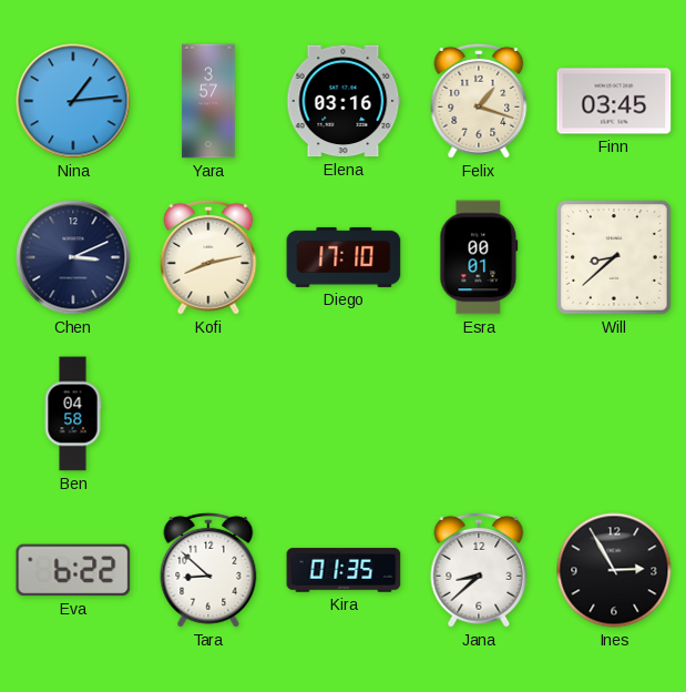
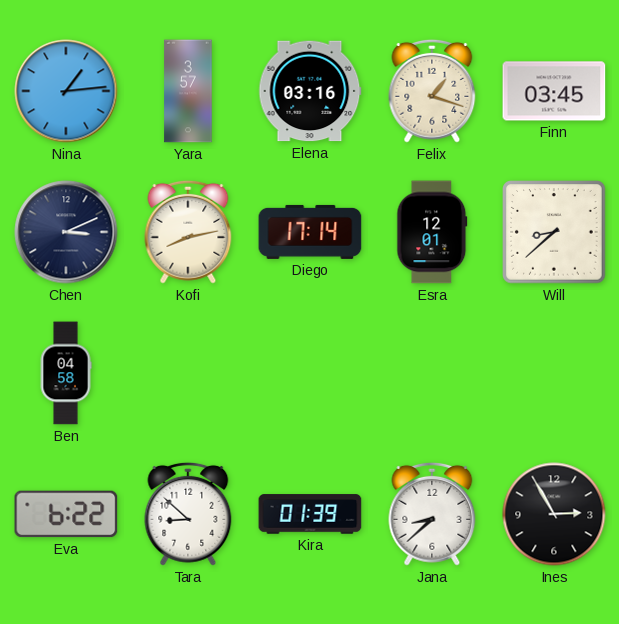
Diego: 17:10 -> 17:14
Esra: 00:01 -> 12:01
Kira: 01:35 -> 01:39
